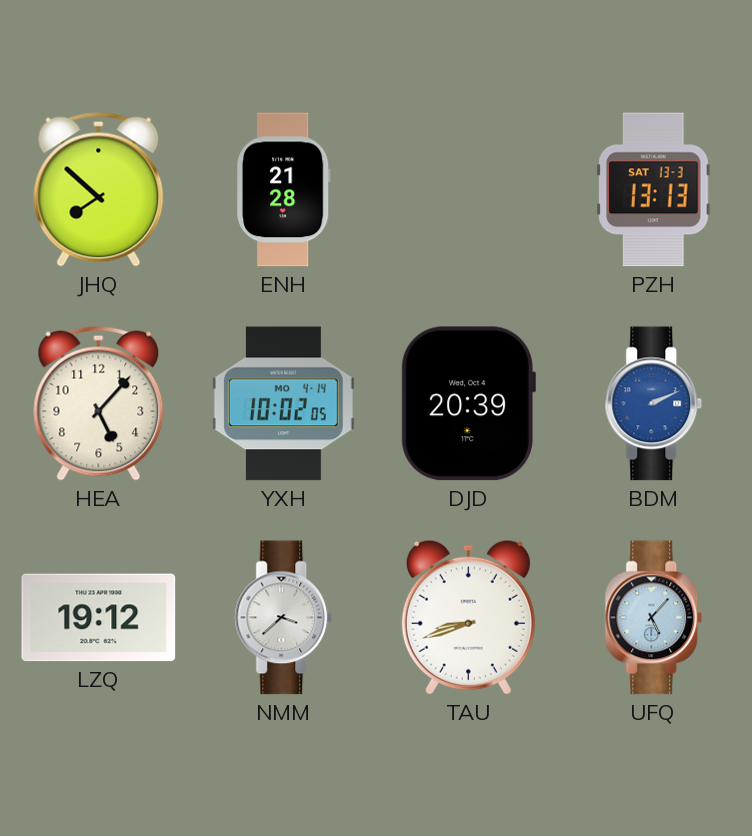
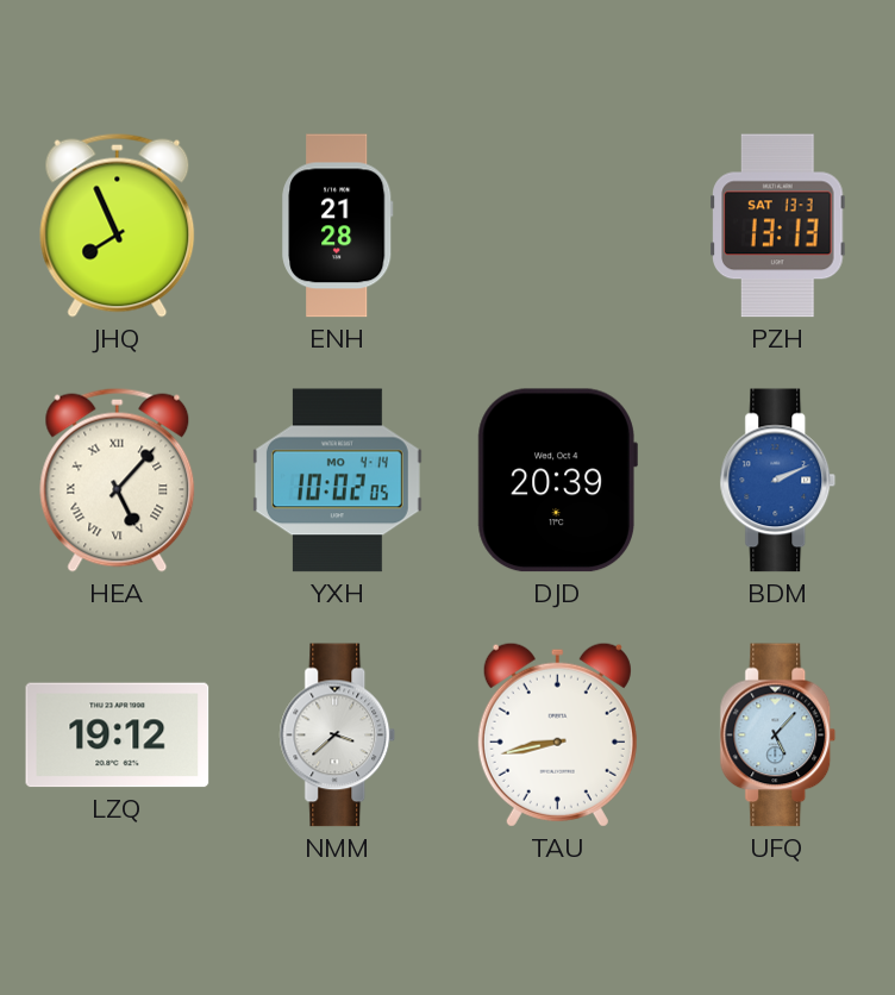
JHQ: 7:52 -> 7:56
HEA numerals: Arabic -> Roman
TAU: 8:42 -> 8:43
